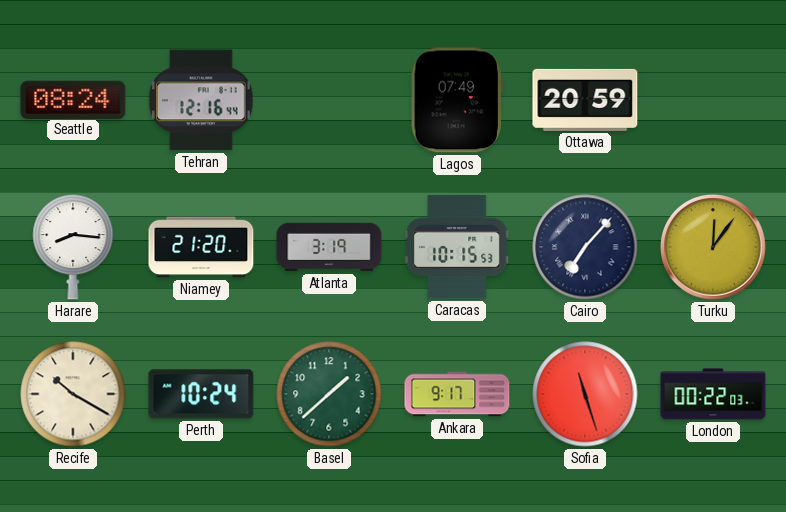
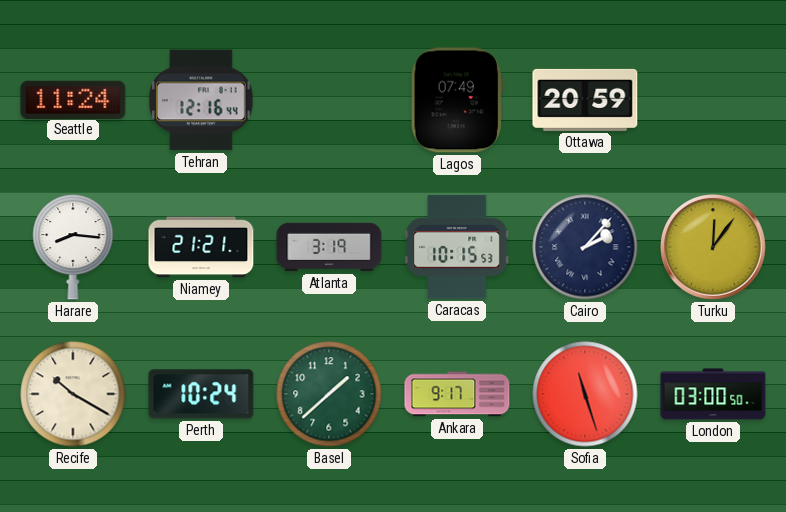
Seattle: 08:24 -> 11:24
Niamey: 21:20 -> 21:21
Cairo: 7:07 -> 2:07
London: 00:22 -> 03:00
